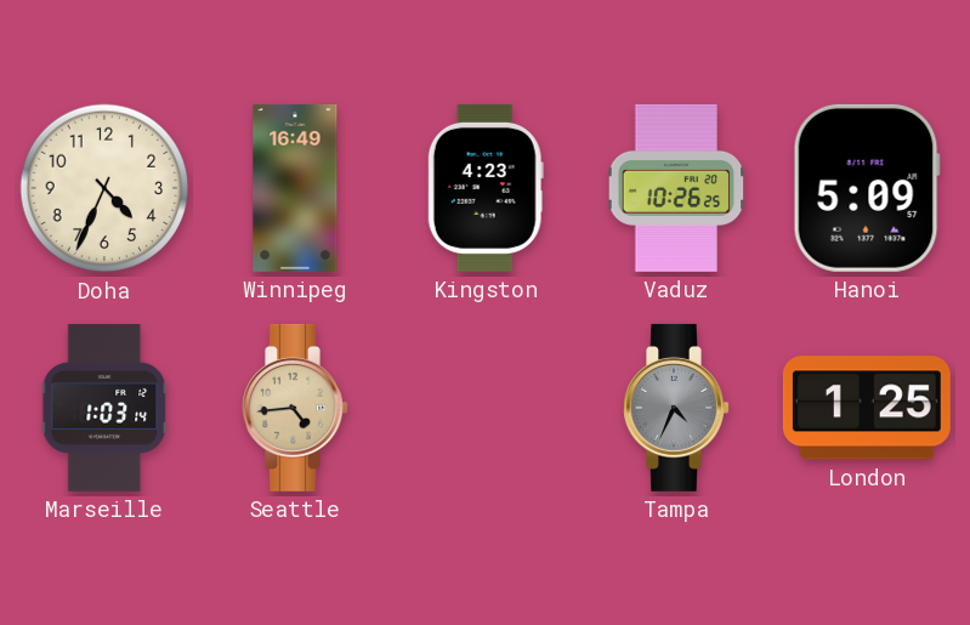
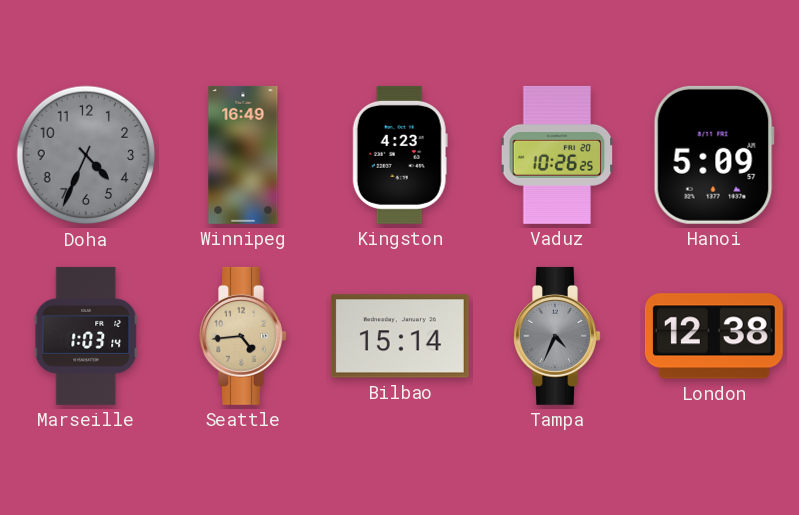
Doha dial: cream -> grey
Bilbao: none -> 15:14
London: 1:25 -> 12:38
